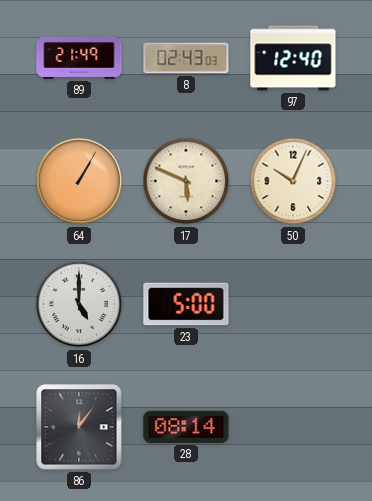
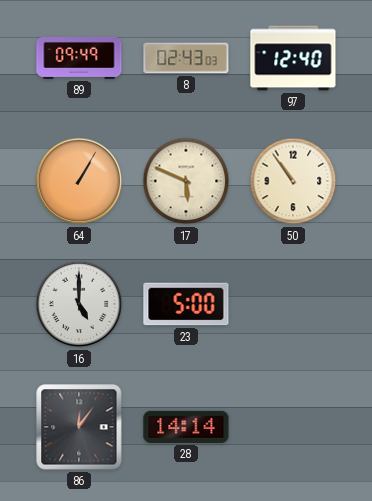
89: 21:49 -> 09:49
50: 10:04 -> 10:54
28: 08:14 -> 14:14
